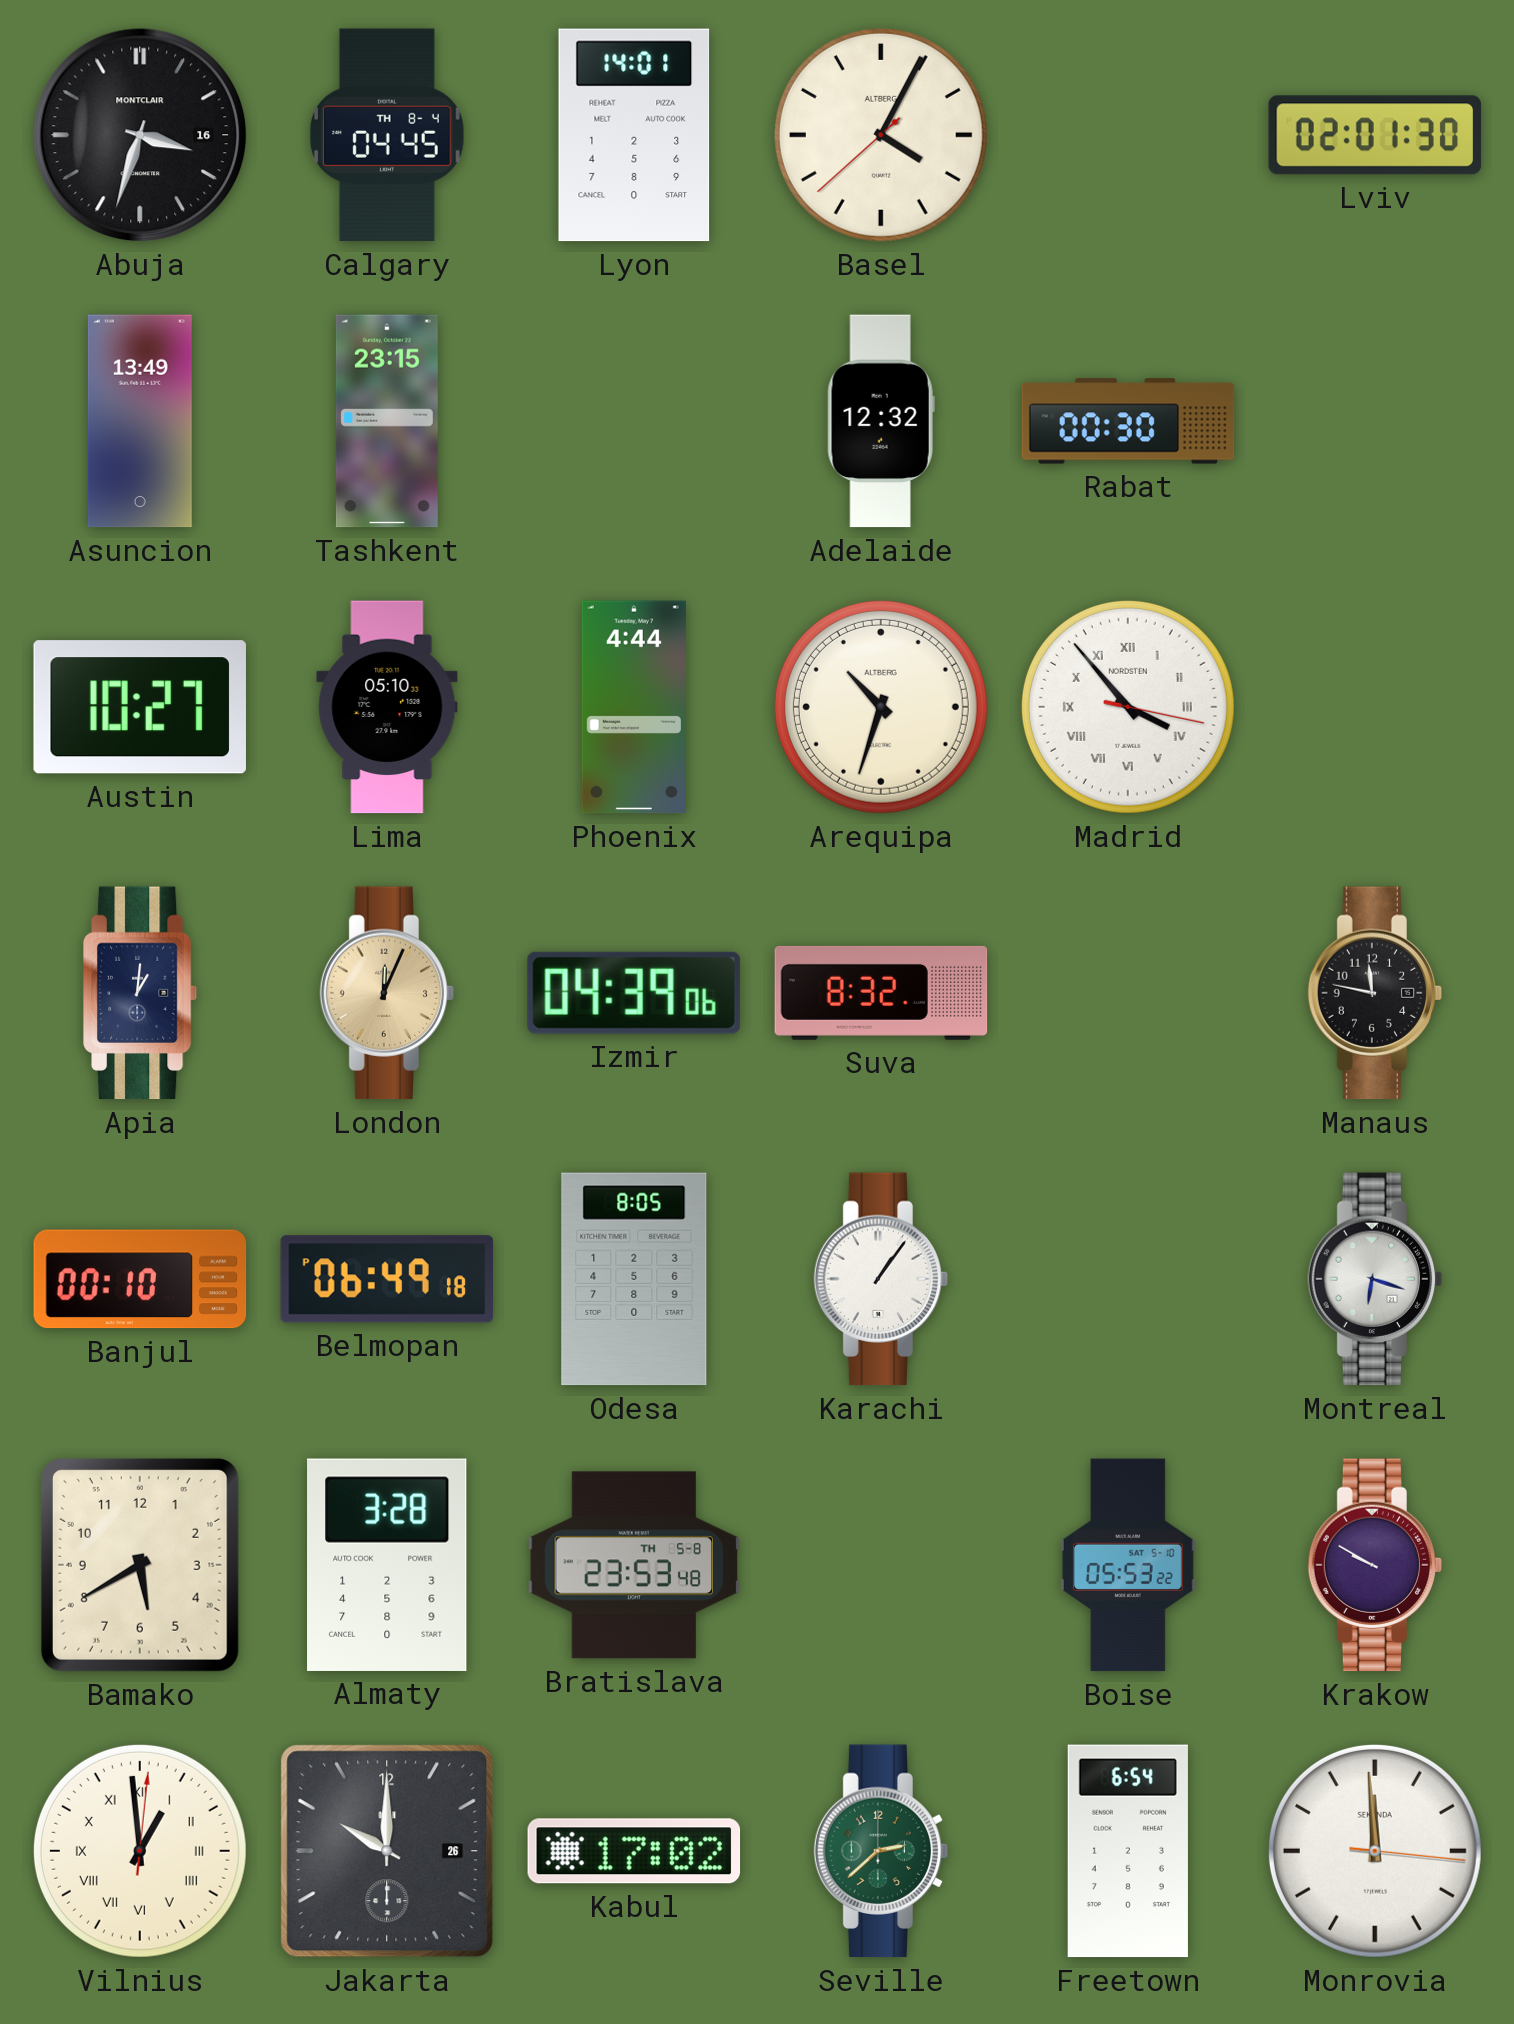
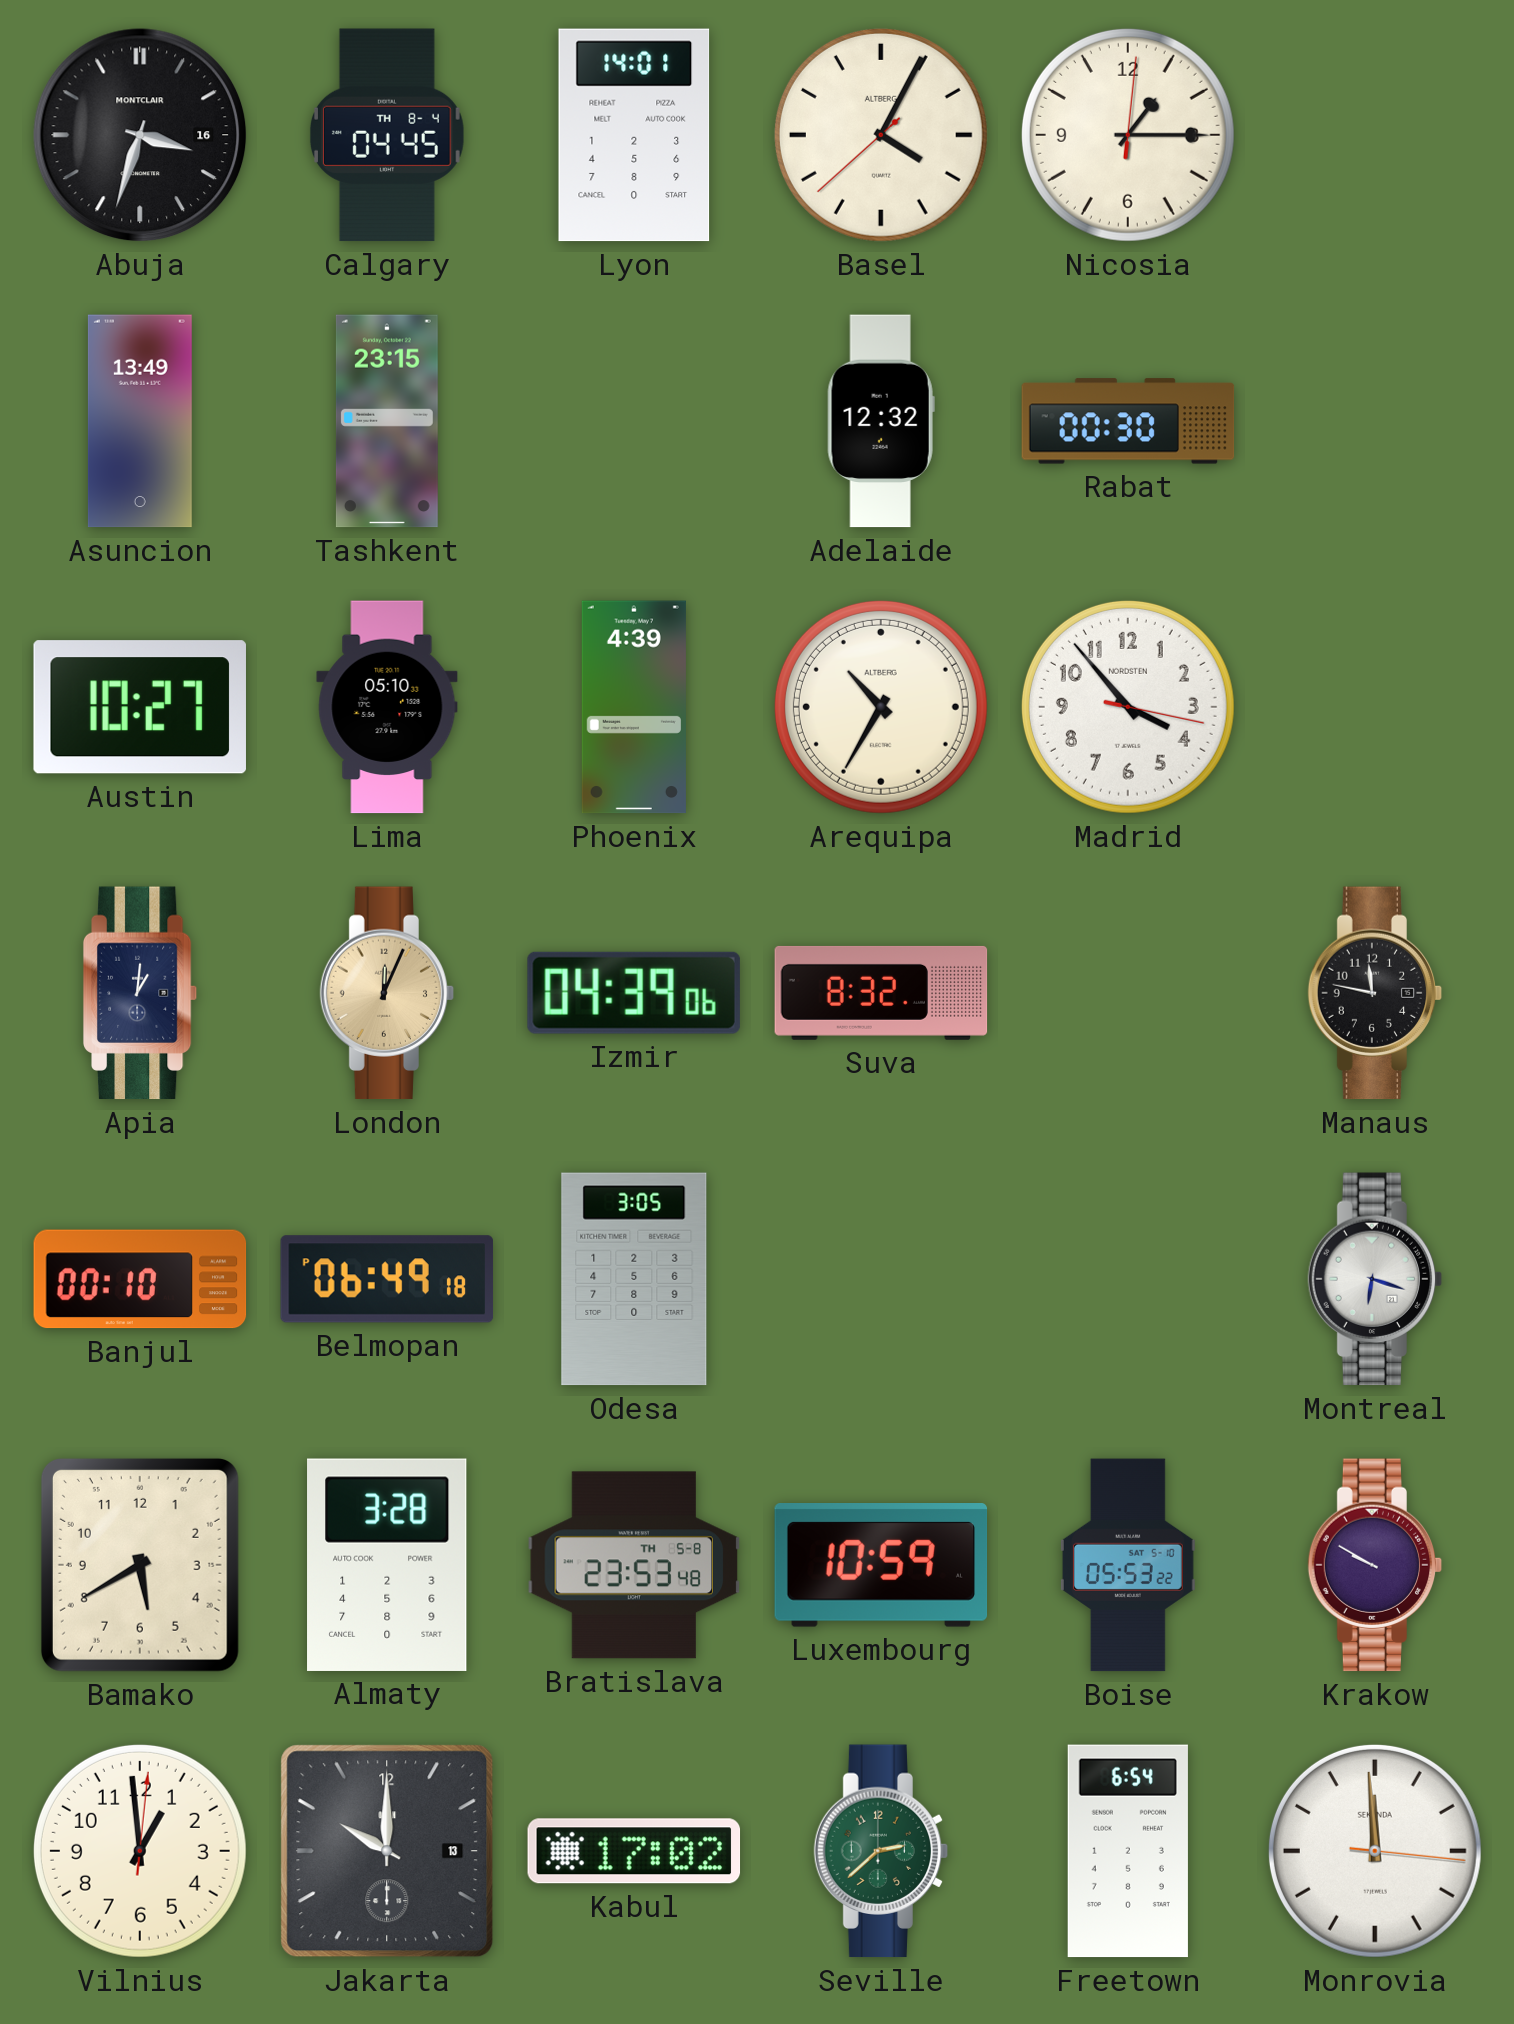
Nicosia: none -> 1:15
Lviv: 02:01 -> none
Phoenix: 4:44 -> 4:39
Arequipa: 10:33 -> 10:35
Madrid numerals: Roman -> Arabic
Odesa: 8:05 -> 3:05
Karachi: 1:06 -> none
Luxembourg: none -> 10:59
Vilnius numerals: Roman -> Arabic
Jakarta date: 26 -> 13
